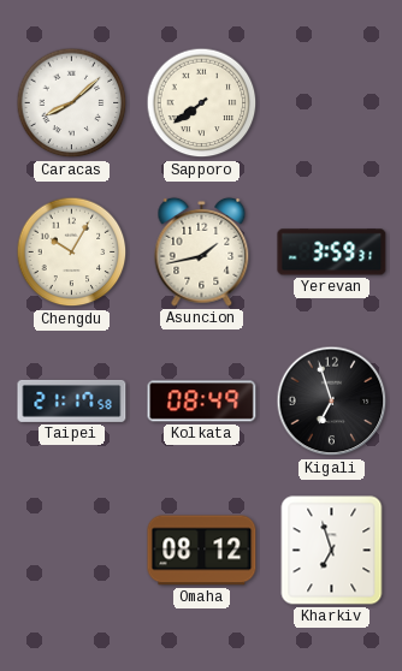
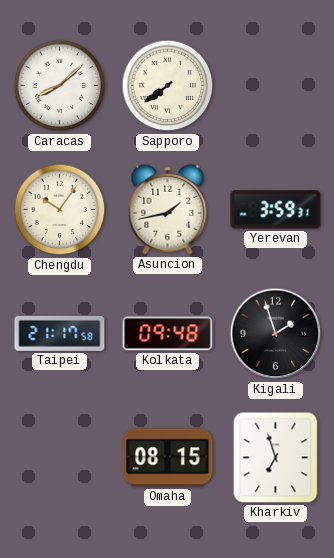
Chengdu: 10:05 -> 10:06
Kolkata: 08:49 -> 09:48
Kigali: 6:57 -> 1:57
Omaha: 08:12 -> 08:15
